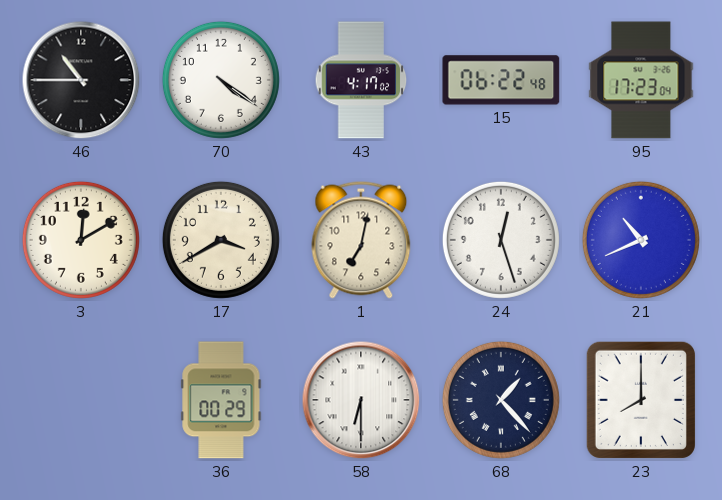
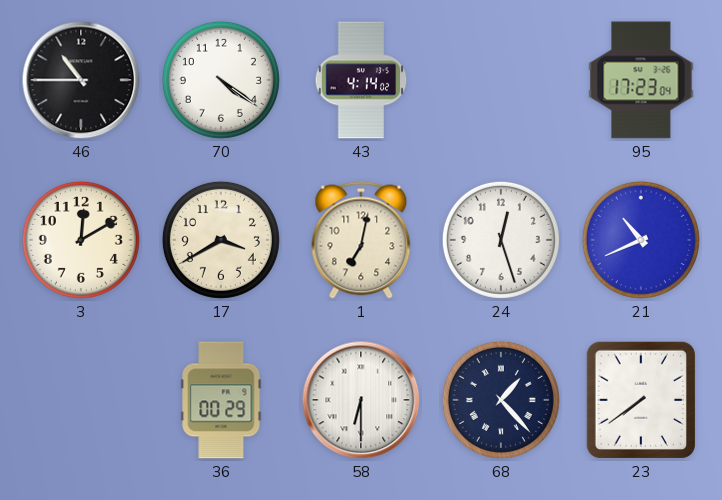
43: 4:17 -> 4:14
15: 06:22 -> none
23: 8:00 -> 7:39
